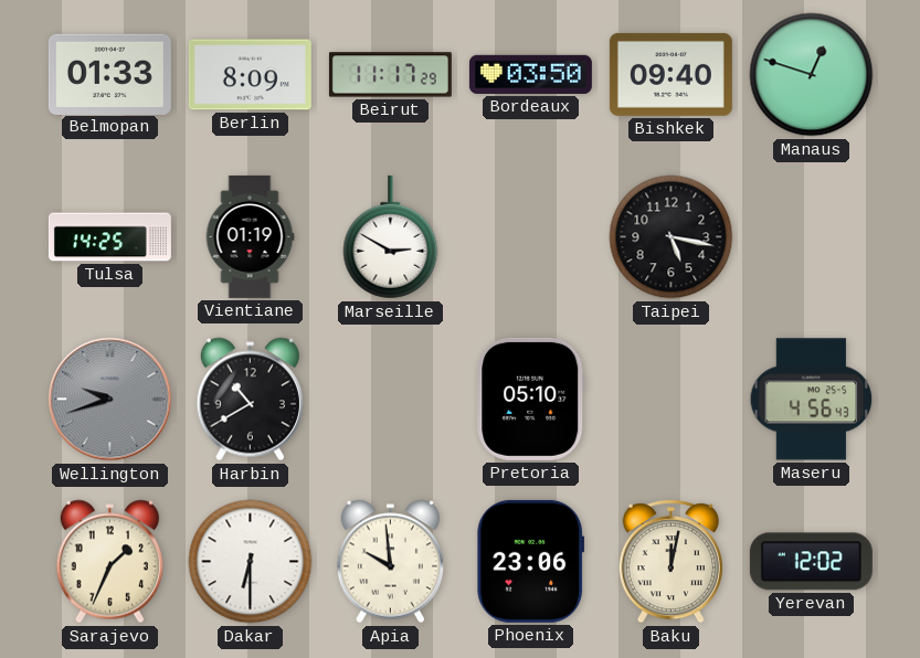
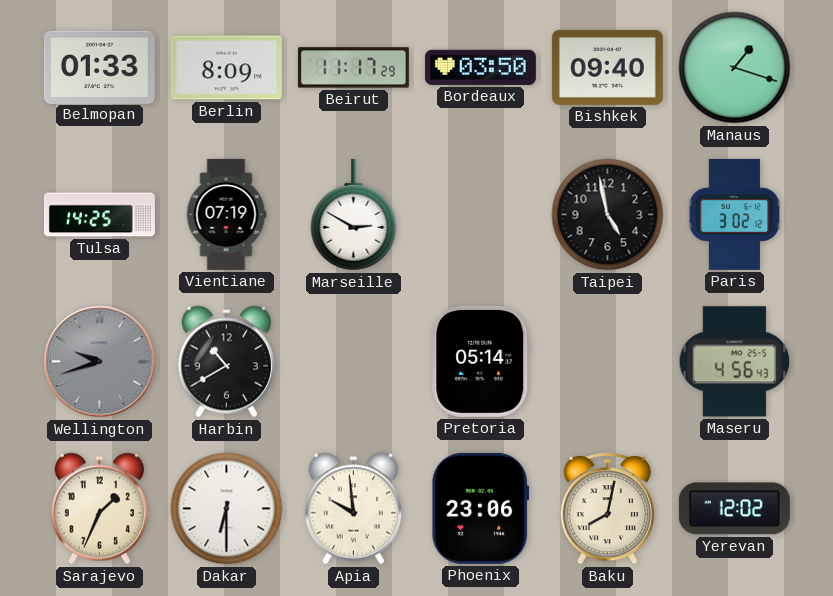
Manaus: 12:48 -> 1:18
Vientiane: 01:19 -> 07:19
Taipei: 5:17 -> 4:58
Paris: none -> 3:02
Pretoria: 05:10 -> 05:14
Baku: 12:02 -> 8:02
